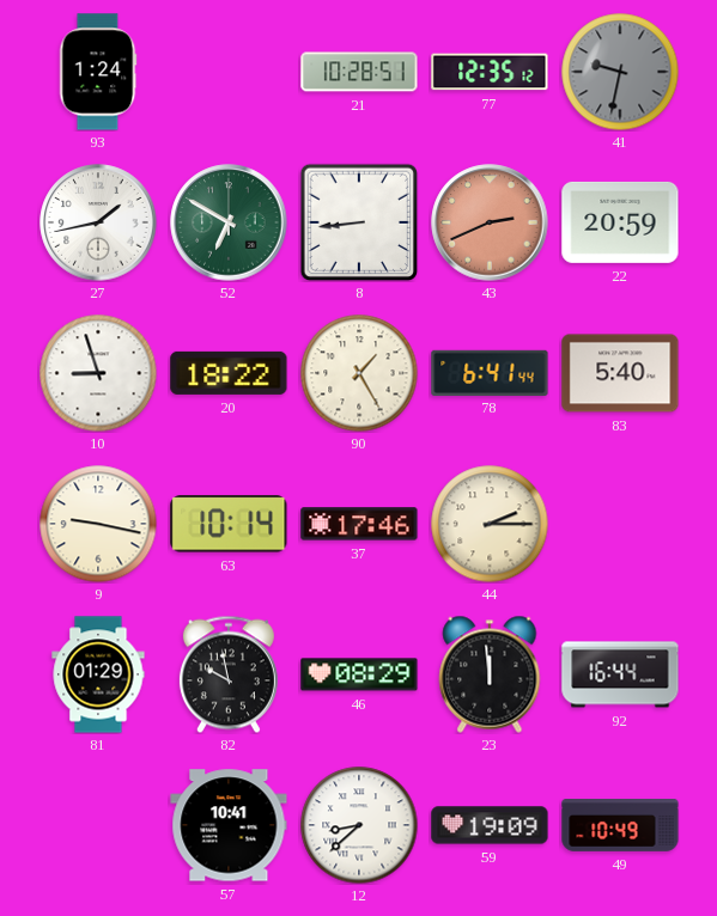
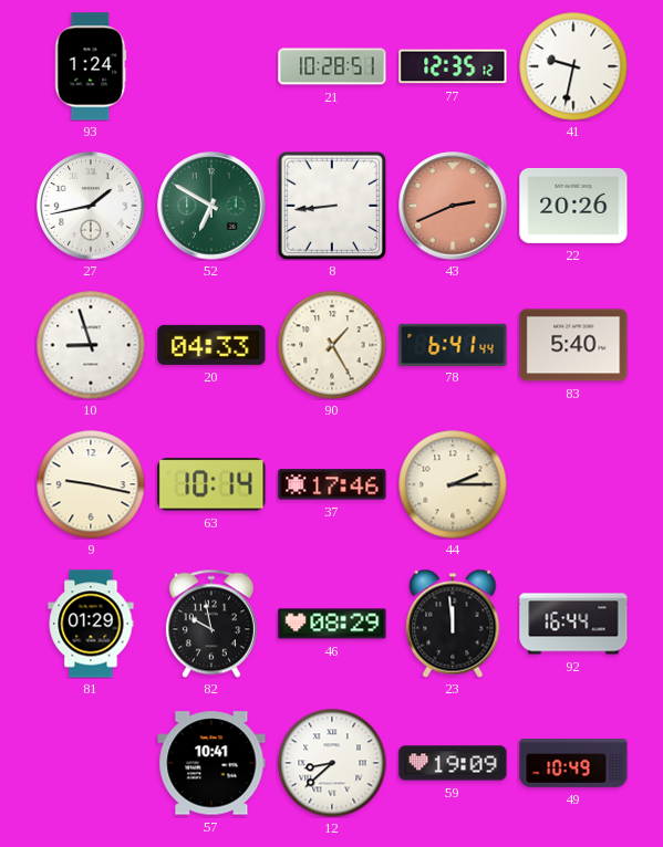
41 dial: grey -> white
22: 20:59 -> 20:26
20: 18:22 -> 04:33
